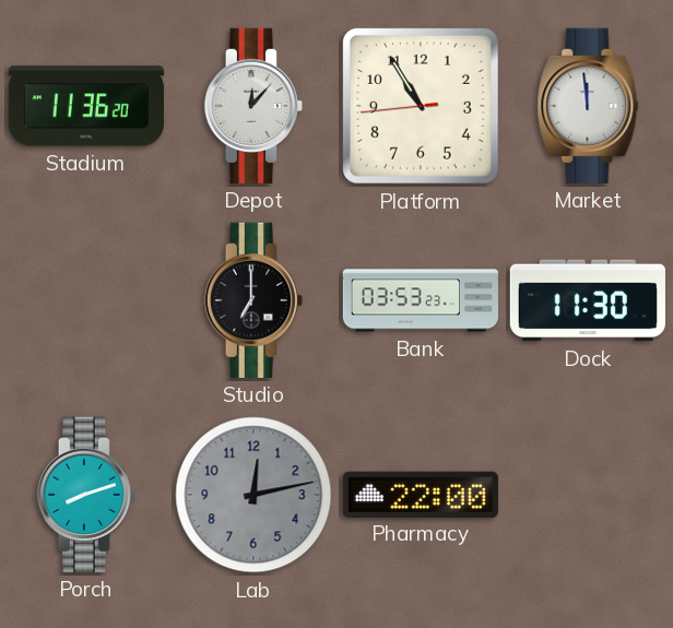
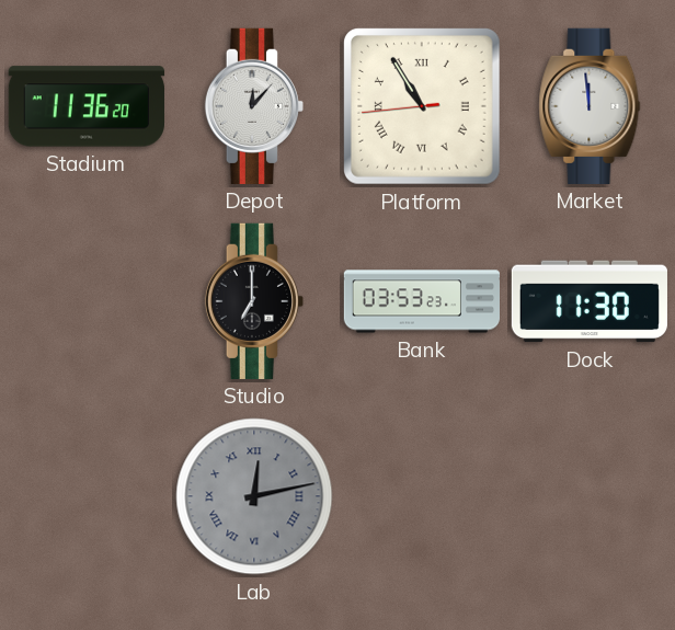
Platform numerals: Arabic -> Roman
Porch: 8:12 -> none
Lab numerals: Arabic -> Roman
Pharmacy: 22:00 -> none
